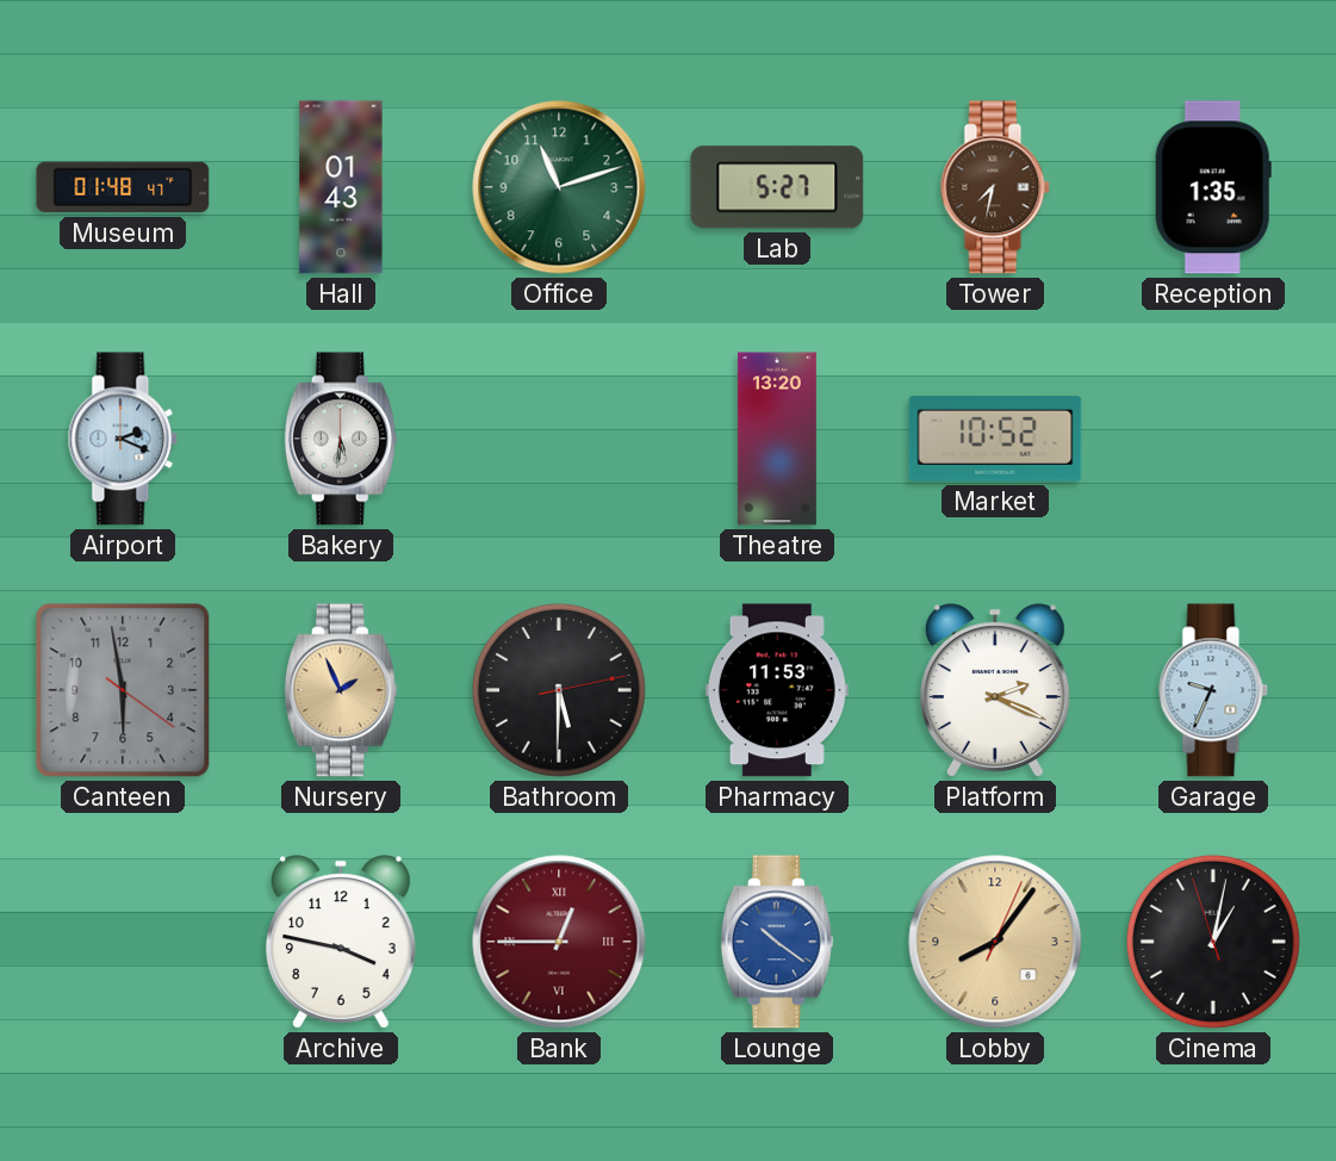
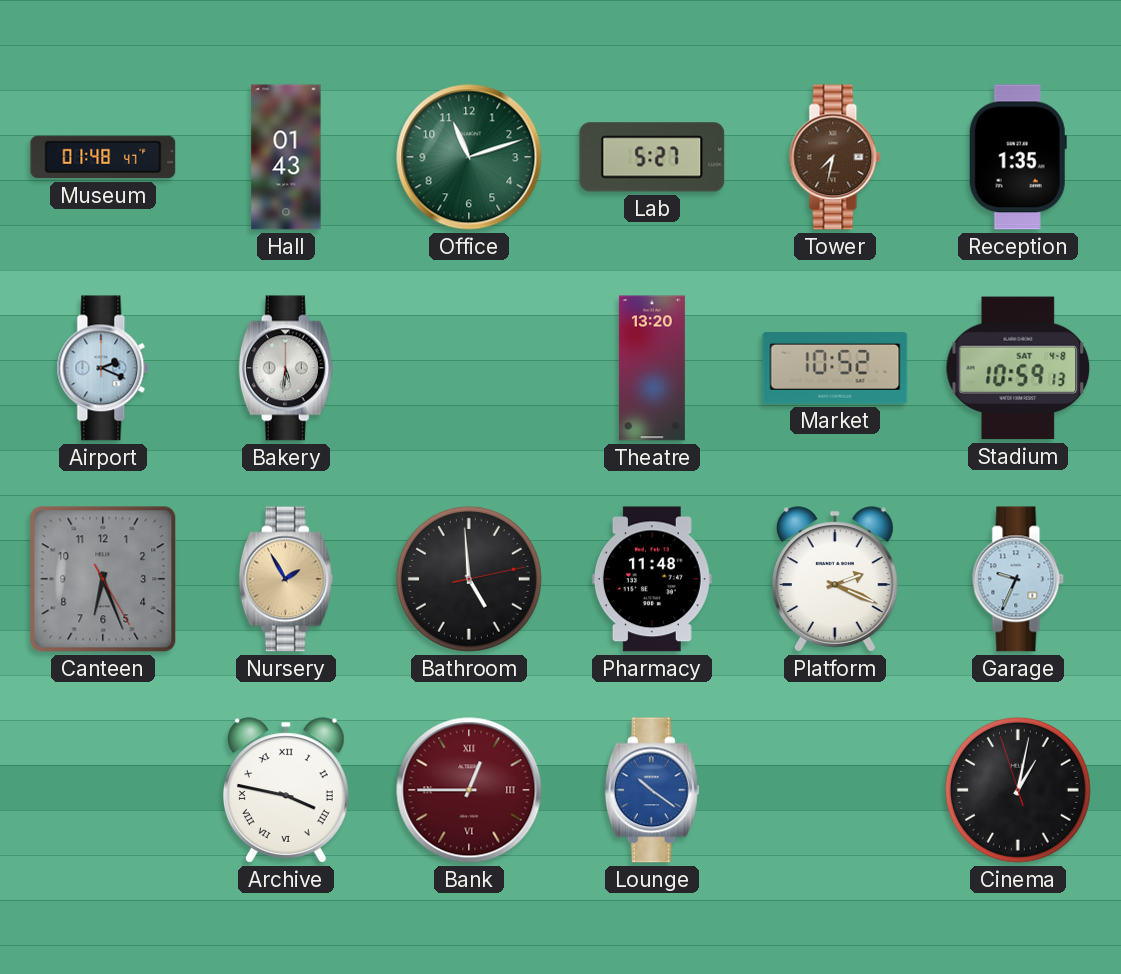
Stadium: none -> 10:59
Canteen: 5:58 -> 6:26
Nursery: 1:56 -> 1:55
Bathroom: 5:30 -> 4:59
Pharmacy: 11:53 -> 11:48
Archive numerals: Arabic -> Roman
Lobby: 8:06 -> none
